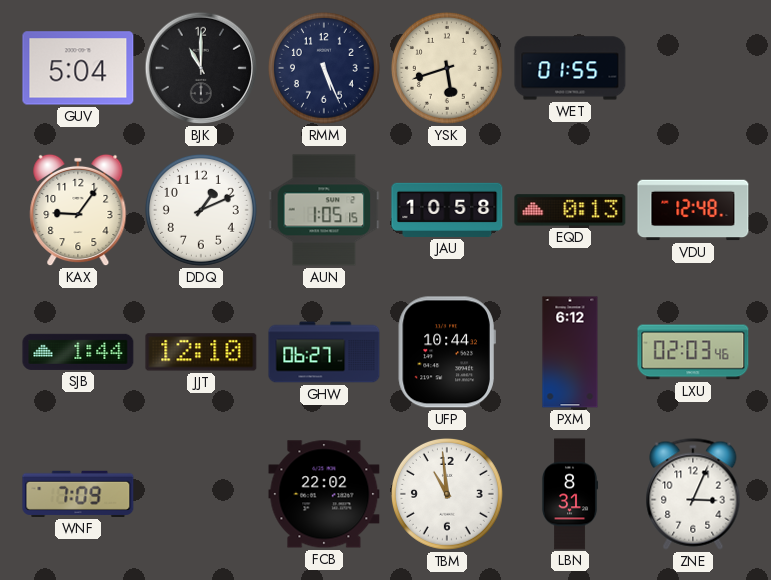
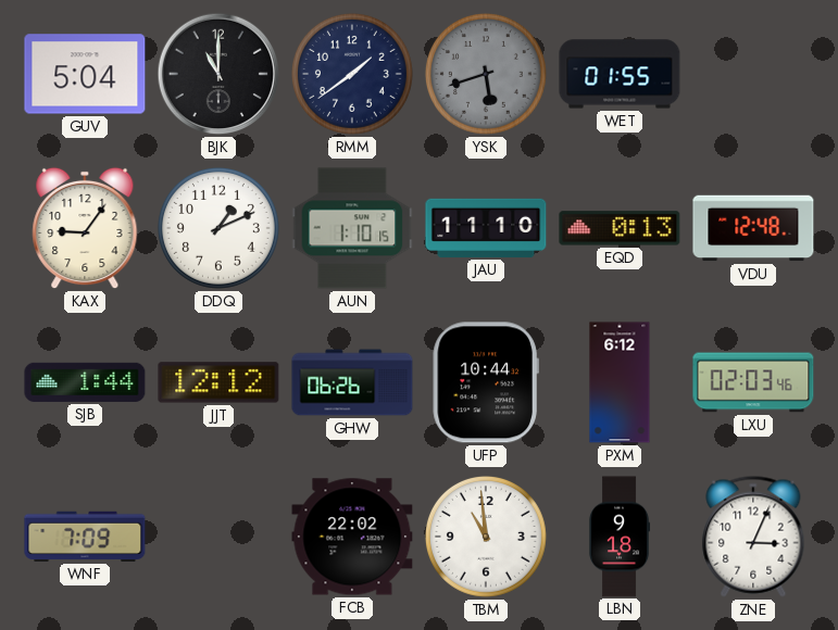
RMM: 5:26 -> 1:39
YSK dial: cream -> grey
AUN: 1:05 -> 1:10
JAU: 10:58 -> 11:10
JJT: 12:10 -> 12:12
GHW: 06:27 -> 06:26
LBN: 8:31 -> 9:18
